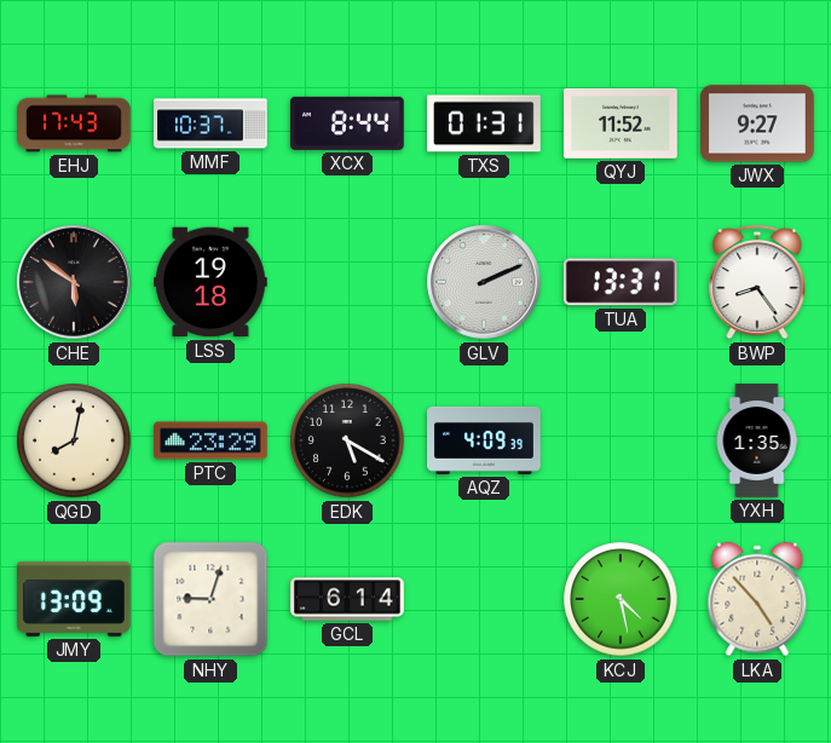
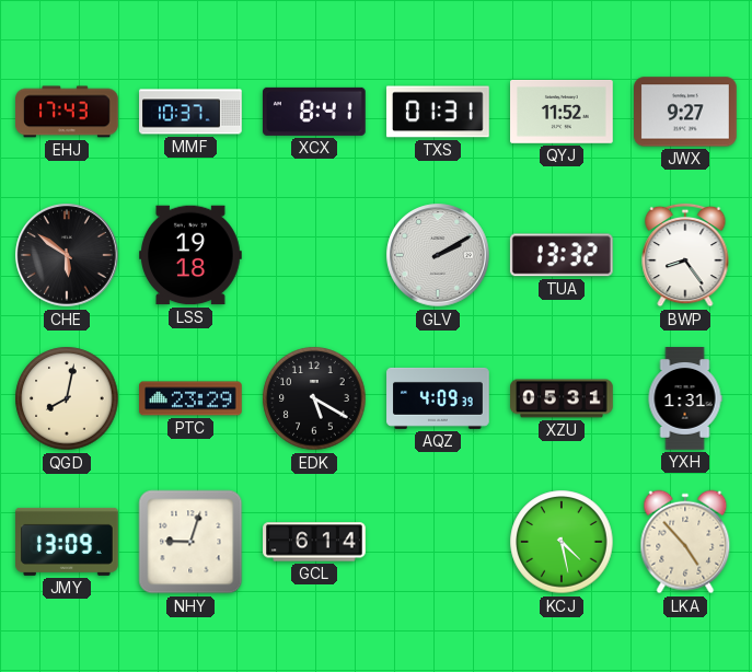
XCX: 8:44 -> 8:41
GLV: 2:11 -> 2:10
TUA: 13:31 -> 13:32
XZU: none -> 05:31
YXH: 1:35 -> 1:31
